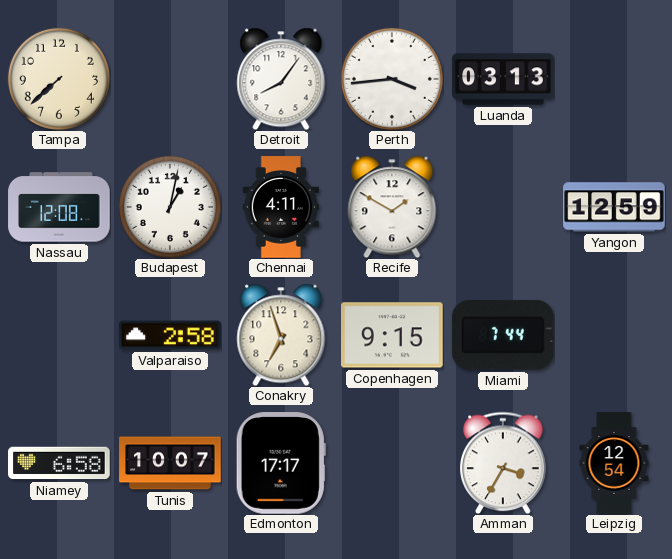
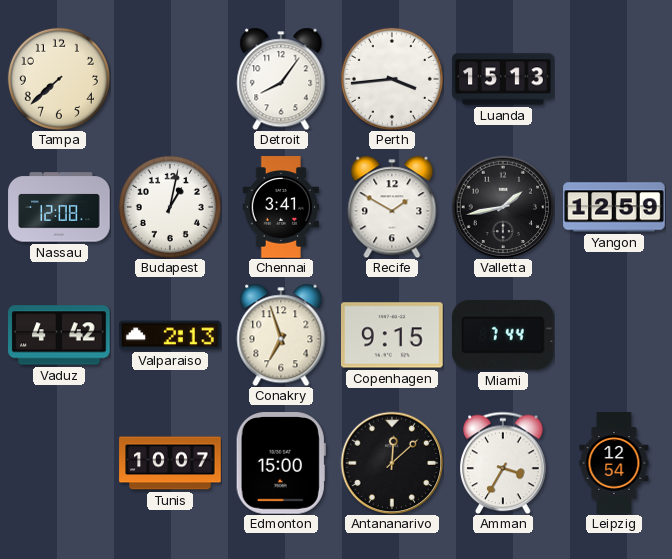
Luanda: 03:13 -> 15:13
Chennai: 4:11 -> 3:41
Valletta: none -> 1:43
Vaduz: none -> 4:42
Valparaiso: 2:58 -> 2:13
Niamey: 6:58 -> none
Edmonton: 17:17 -> 15:00
Antananarivo: none -> 12:08
